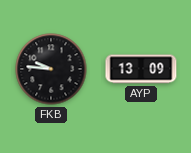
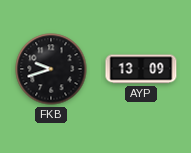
FKB: 9:46 -> 9:42
